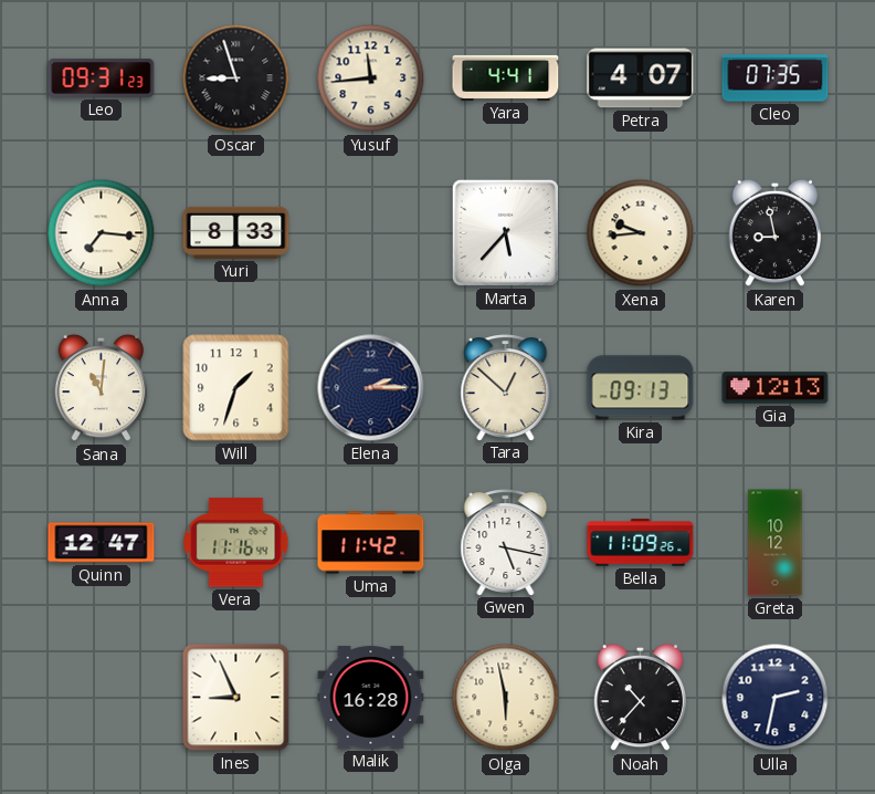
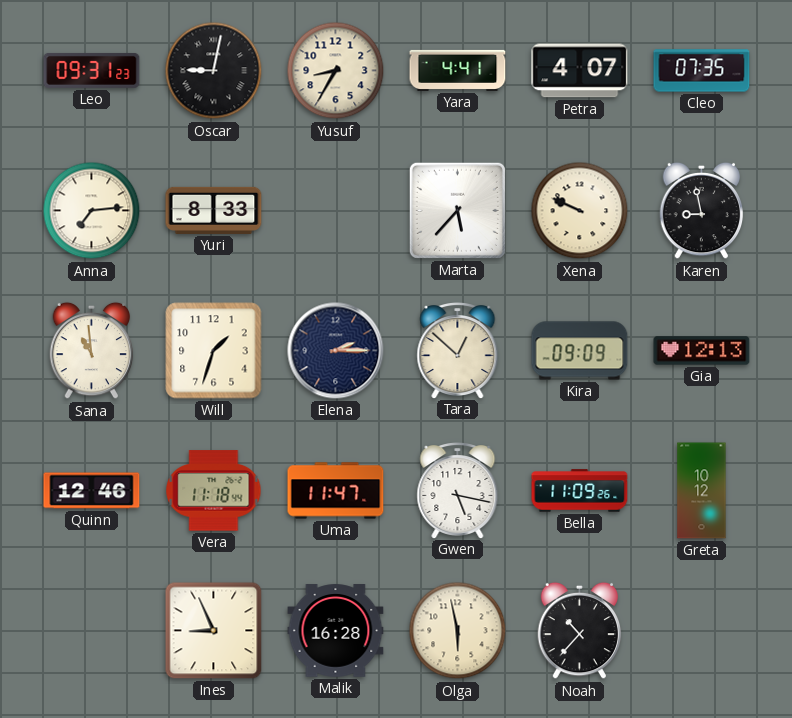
Oscar: 8:57 -> 9:02
Yusuf: 11:44 -> 8:35
Anna: 7:16 -> 7:14
Xena: 9:44 -> 9:49
Sana: 11:01 -> 10:59
Kira: 09:13 -> 09:09
Quinn: 12:47 -> 12:46
Vera: 11:16 -> 11:18
Uma: 11:42 -> 11:47
Ulla: 2:32 -> none
